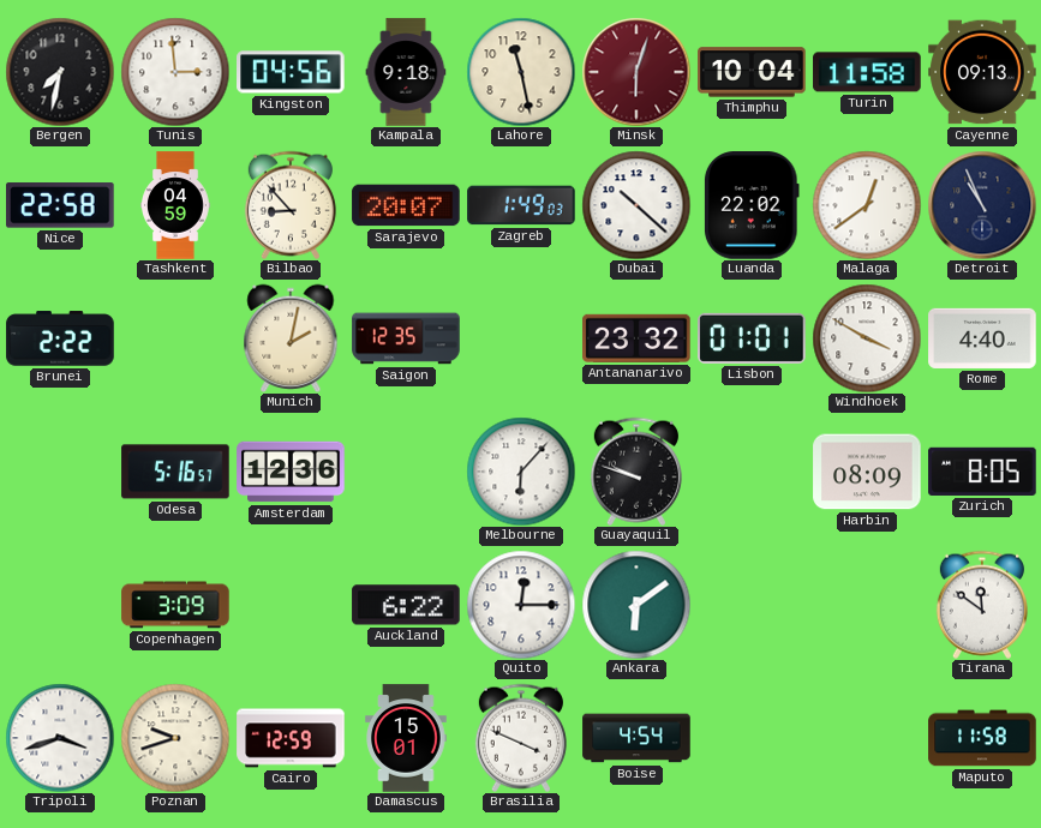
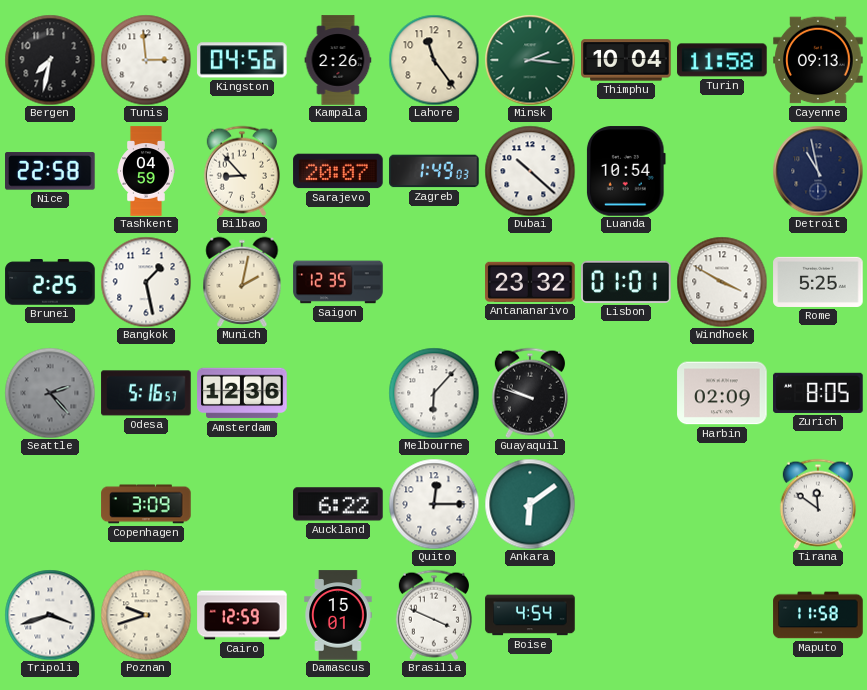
Kampala: 9:18 -> 2:26
Lahore: 11:28 -> 11:24
Minsk: 6:03 -> 2:16
Minsk dial: burgundy -> green
Luanda: 22:02 -> 10:54
Malaga: 12:39 -> none
Detroit: 10:56 -> 10:58
Brunei: 2:22 -> 2:25
Bangkok: none -> 1:28
Rome: 4:40 -> 5:25
Seattle: none -> 2:23
Harbin: 08:09 -> 02:09
